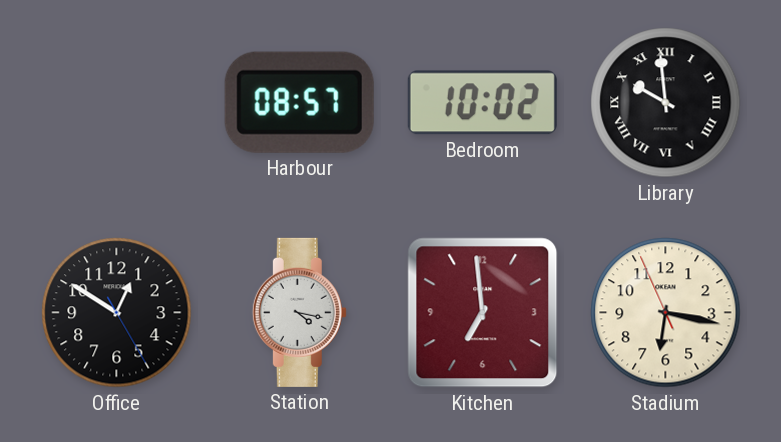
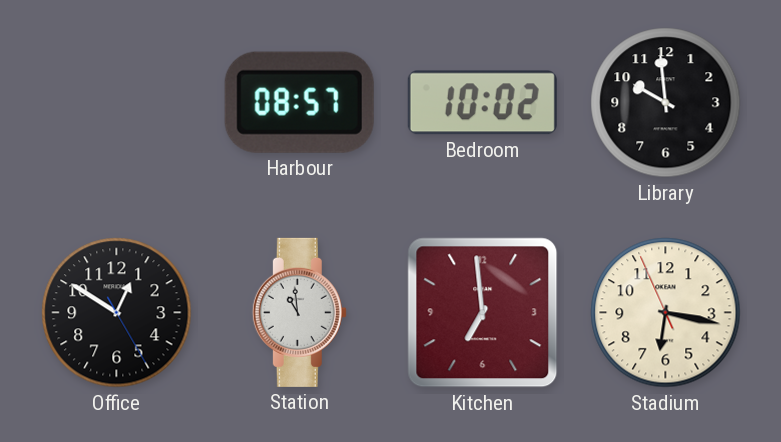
Library numerals: Roman -> Arabic
Station: 4:17 -> 10:59
